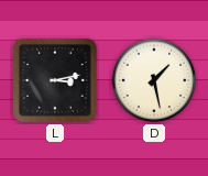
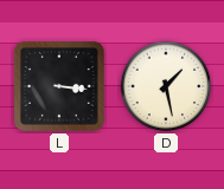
L: 3:13 -> 3:16
